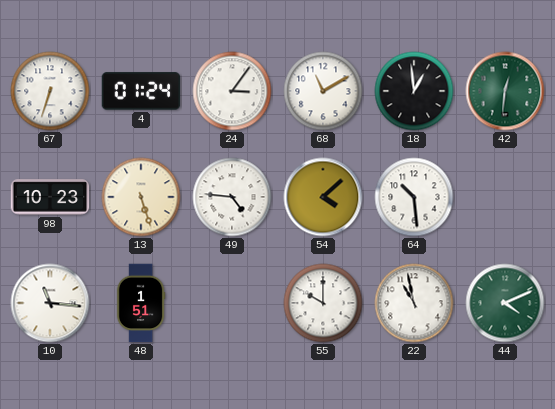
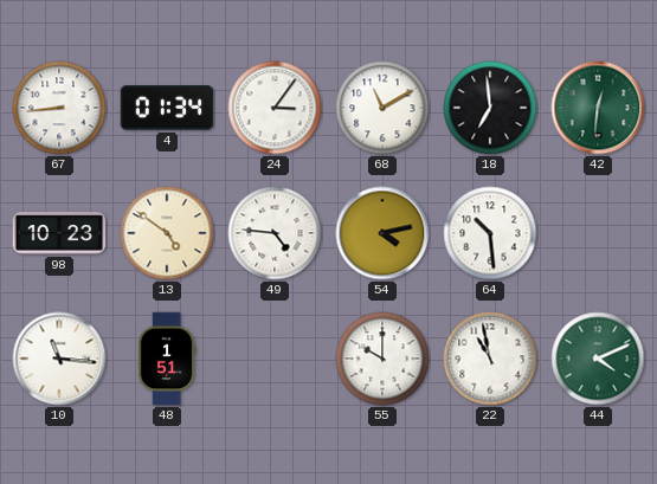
67: 6:33 -> 8:44
4: 01:24 -> 01:34
18: 12:59 -> 6:59
13: 5:27 -> 4:51
54: 4:08 -> 4:13
